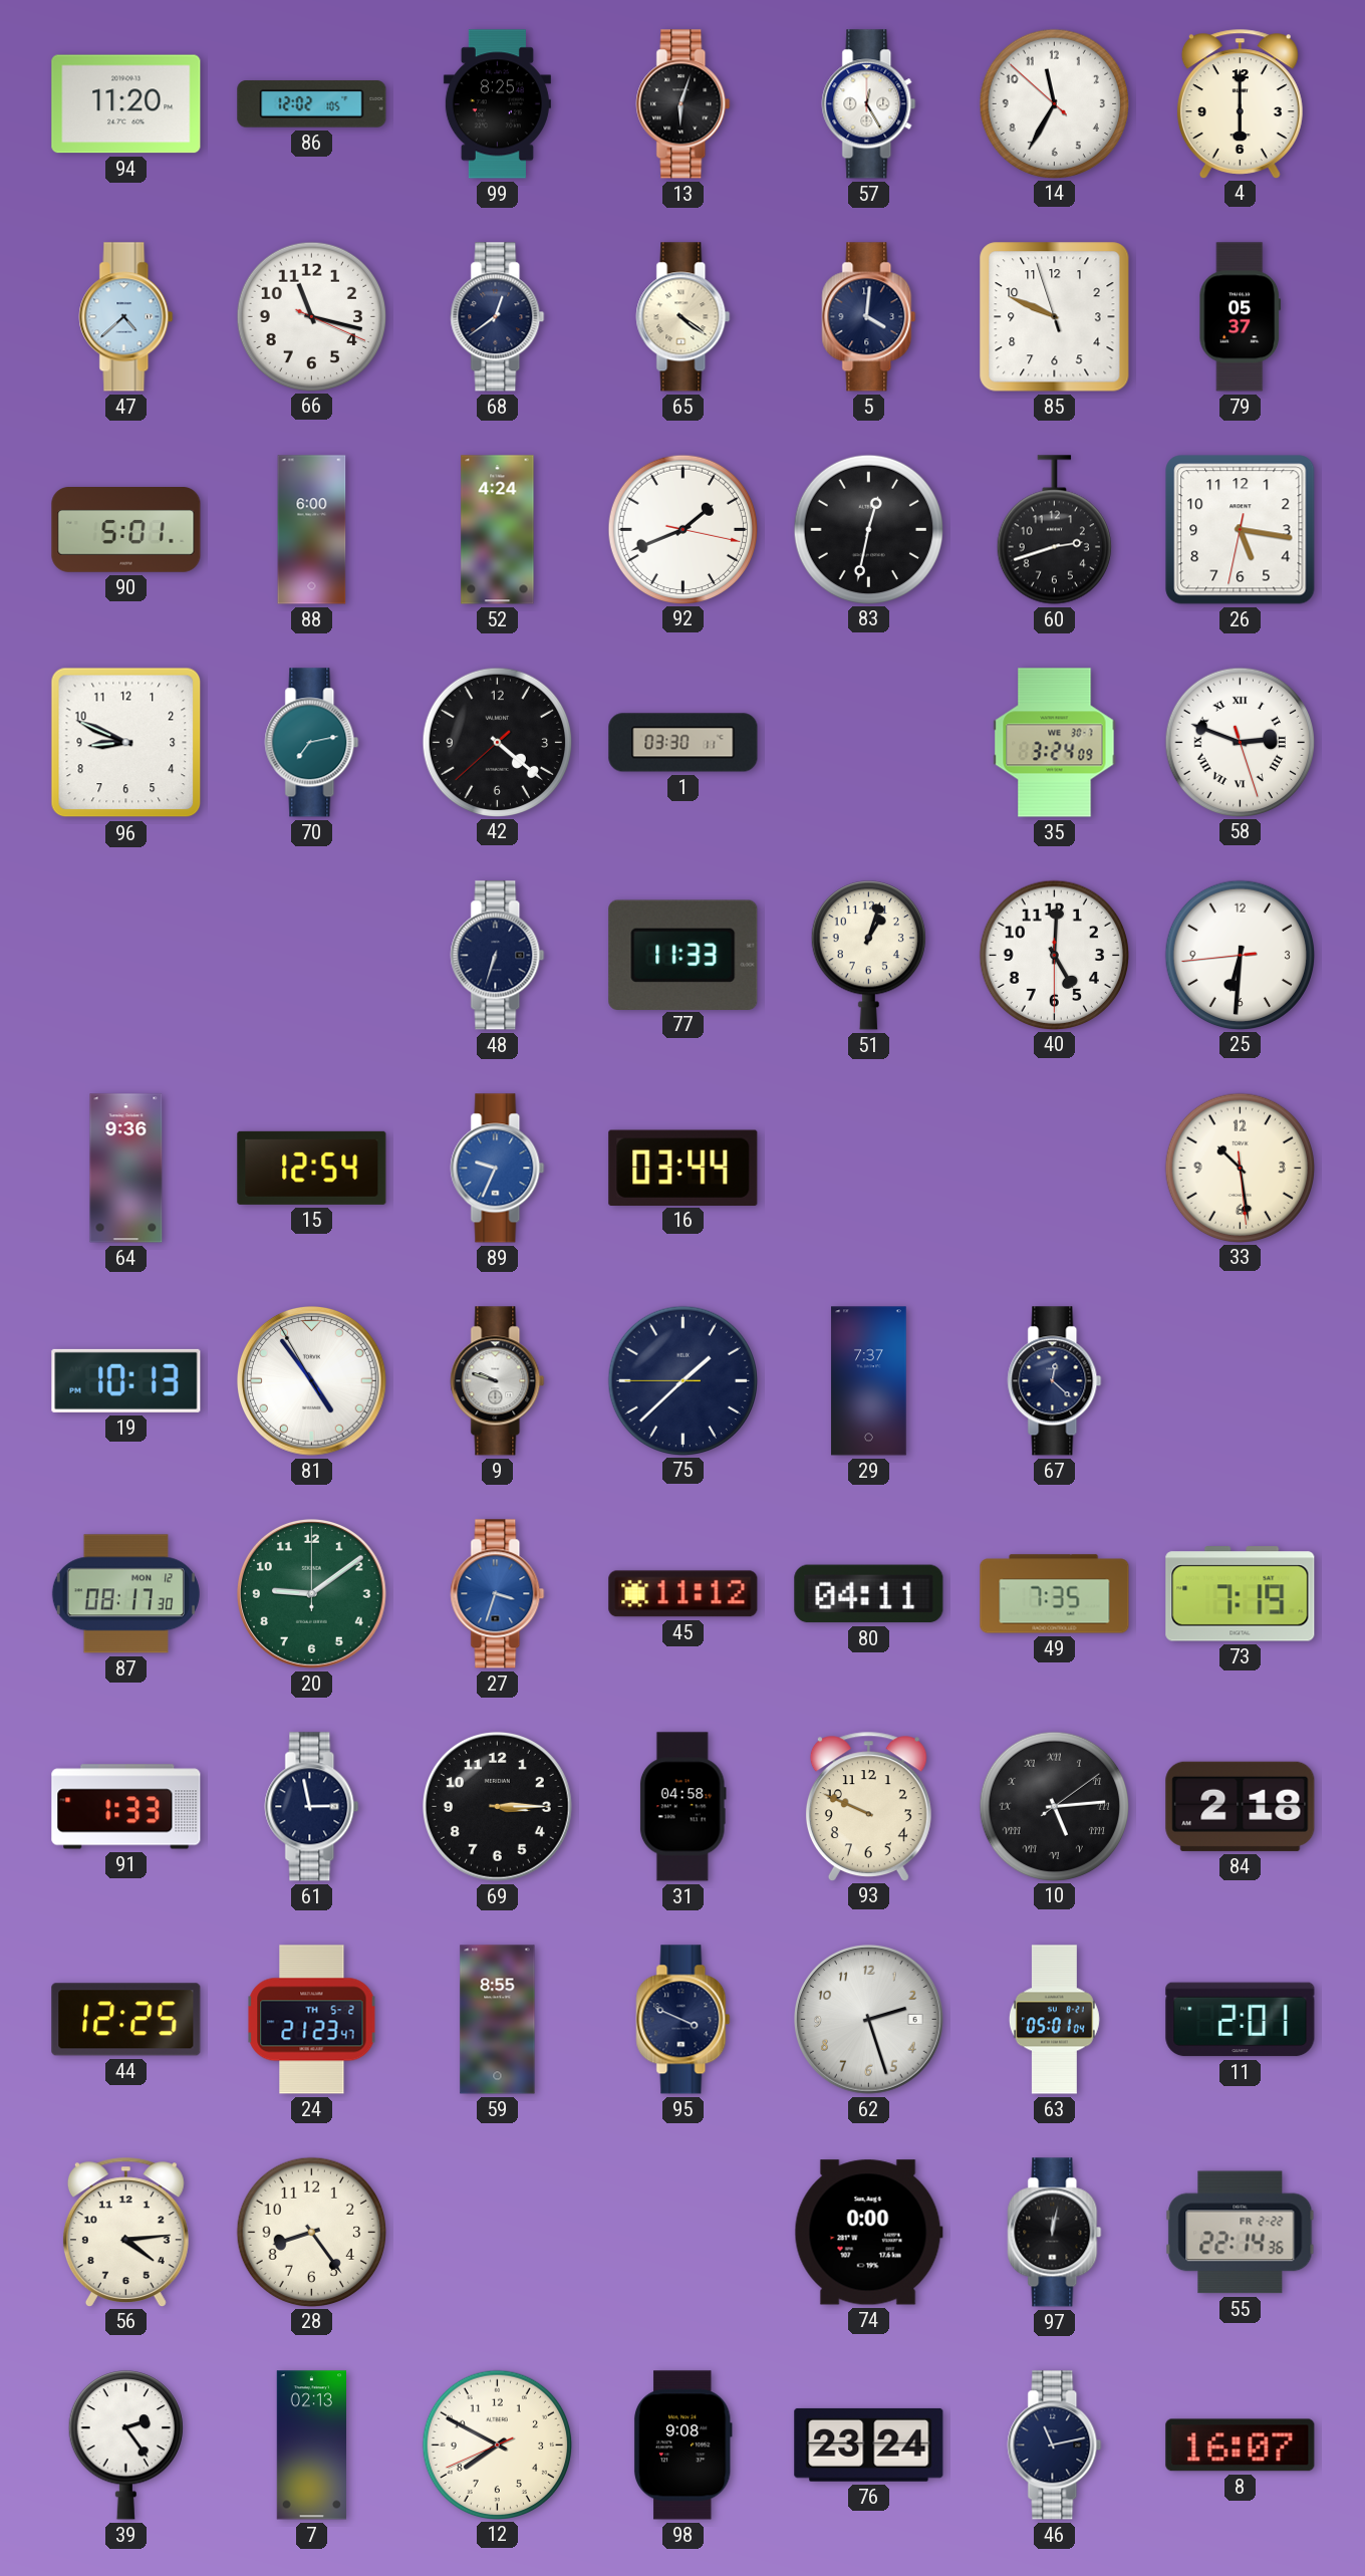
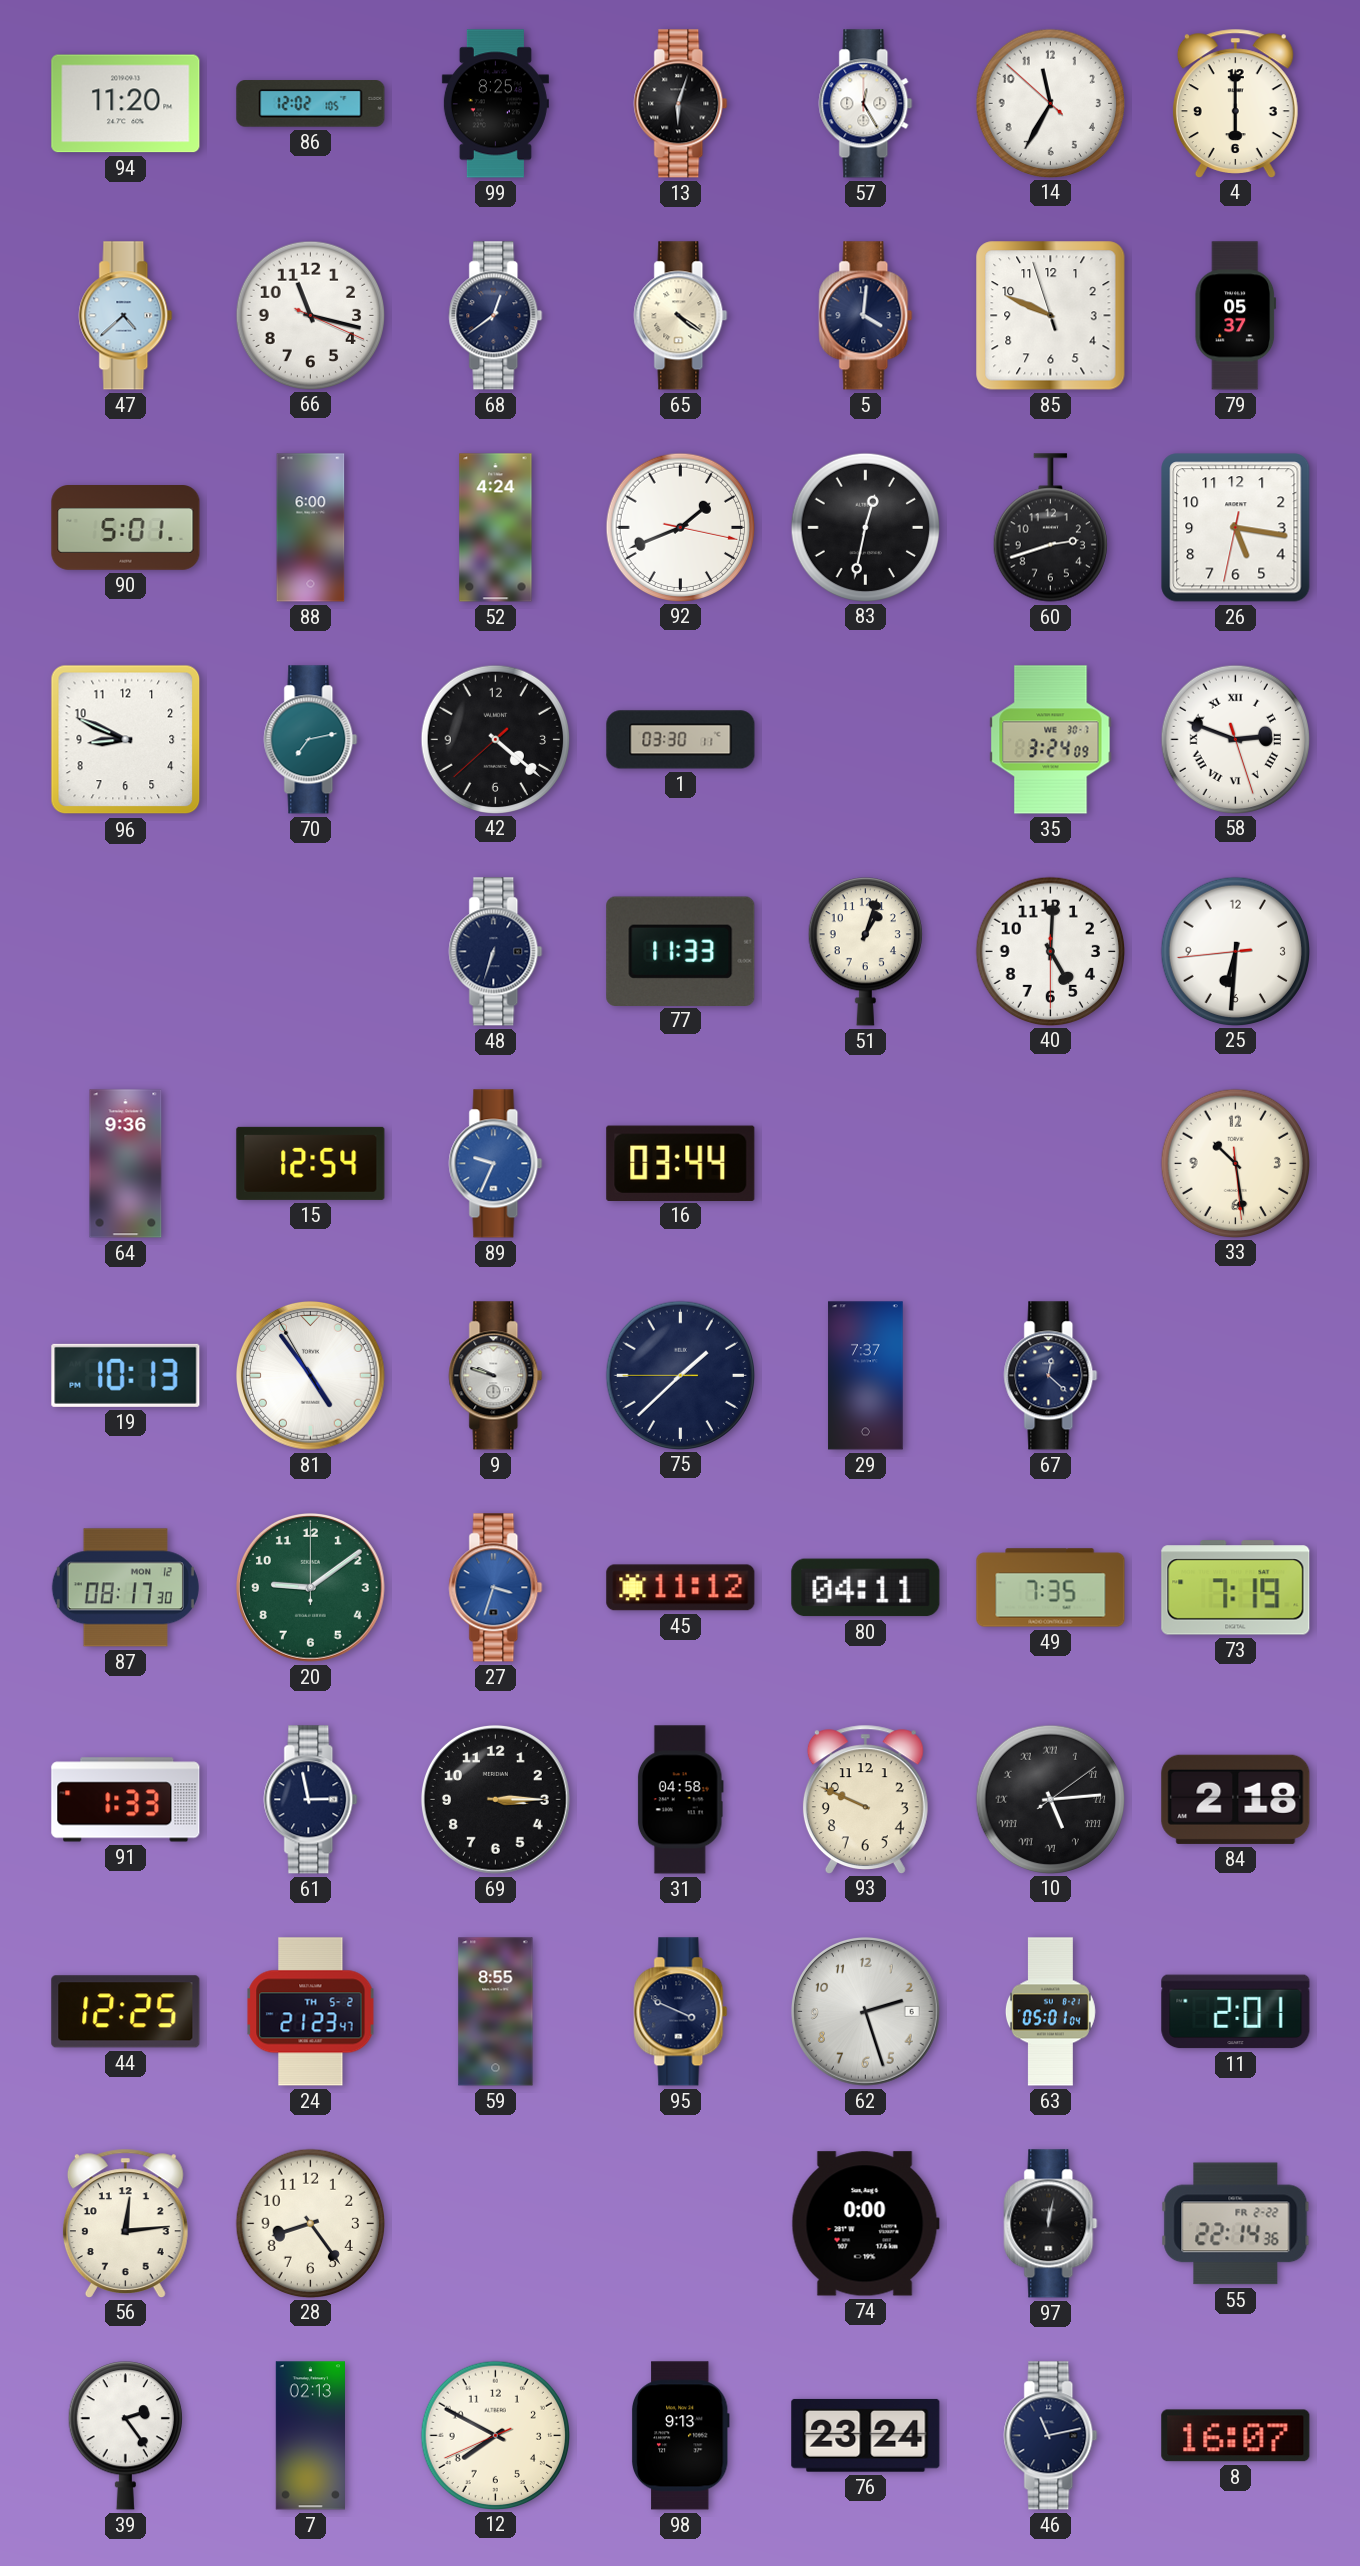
56: 4:14 -> 12:14
98: 9:08 -> 9:13
